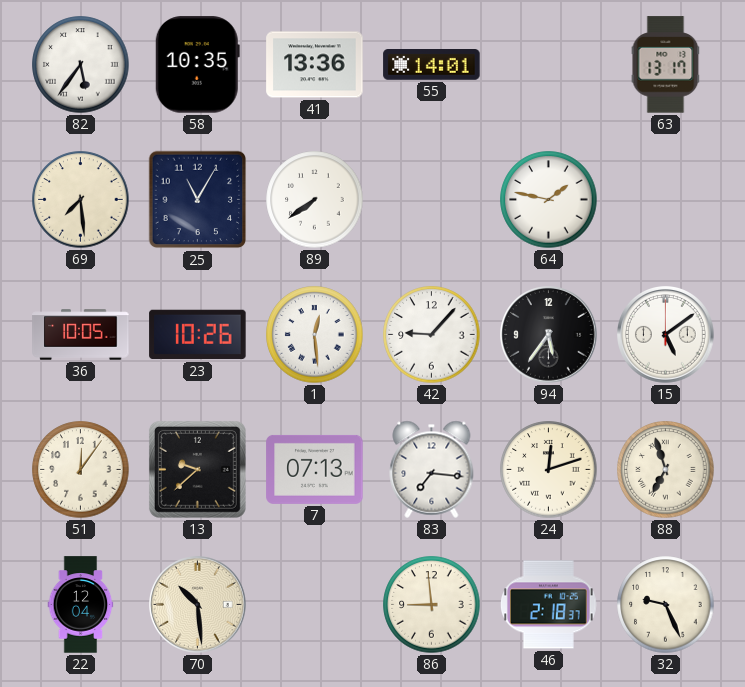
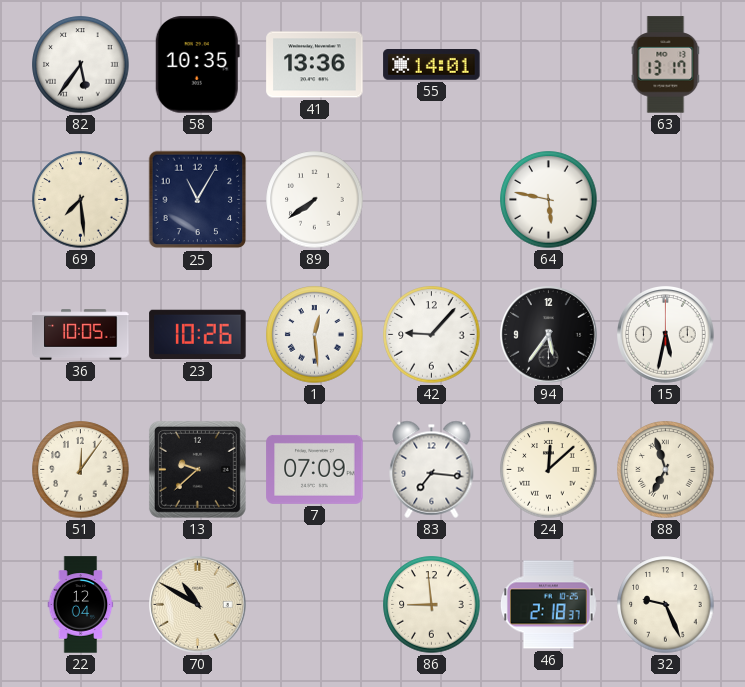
64: 1:47 -> 5:47
15: 5:09 -> 5:32
7: 07:13 -> 07:09
24: 12:12 -> 12:08
70: 10:29 -> 10:50
